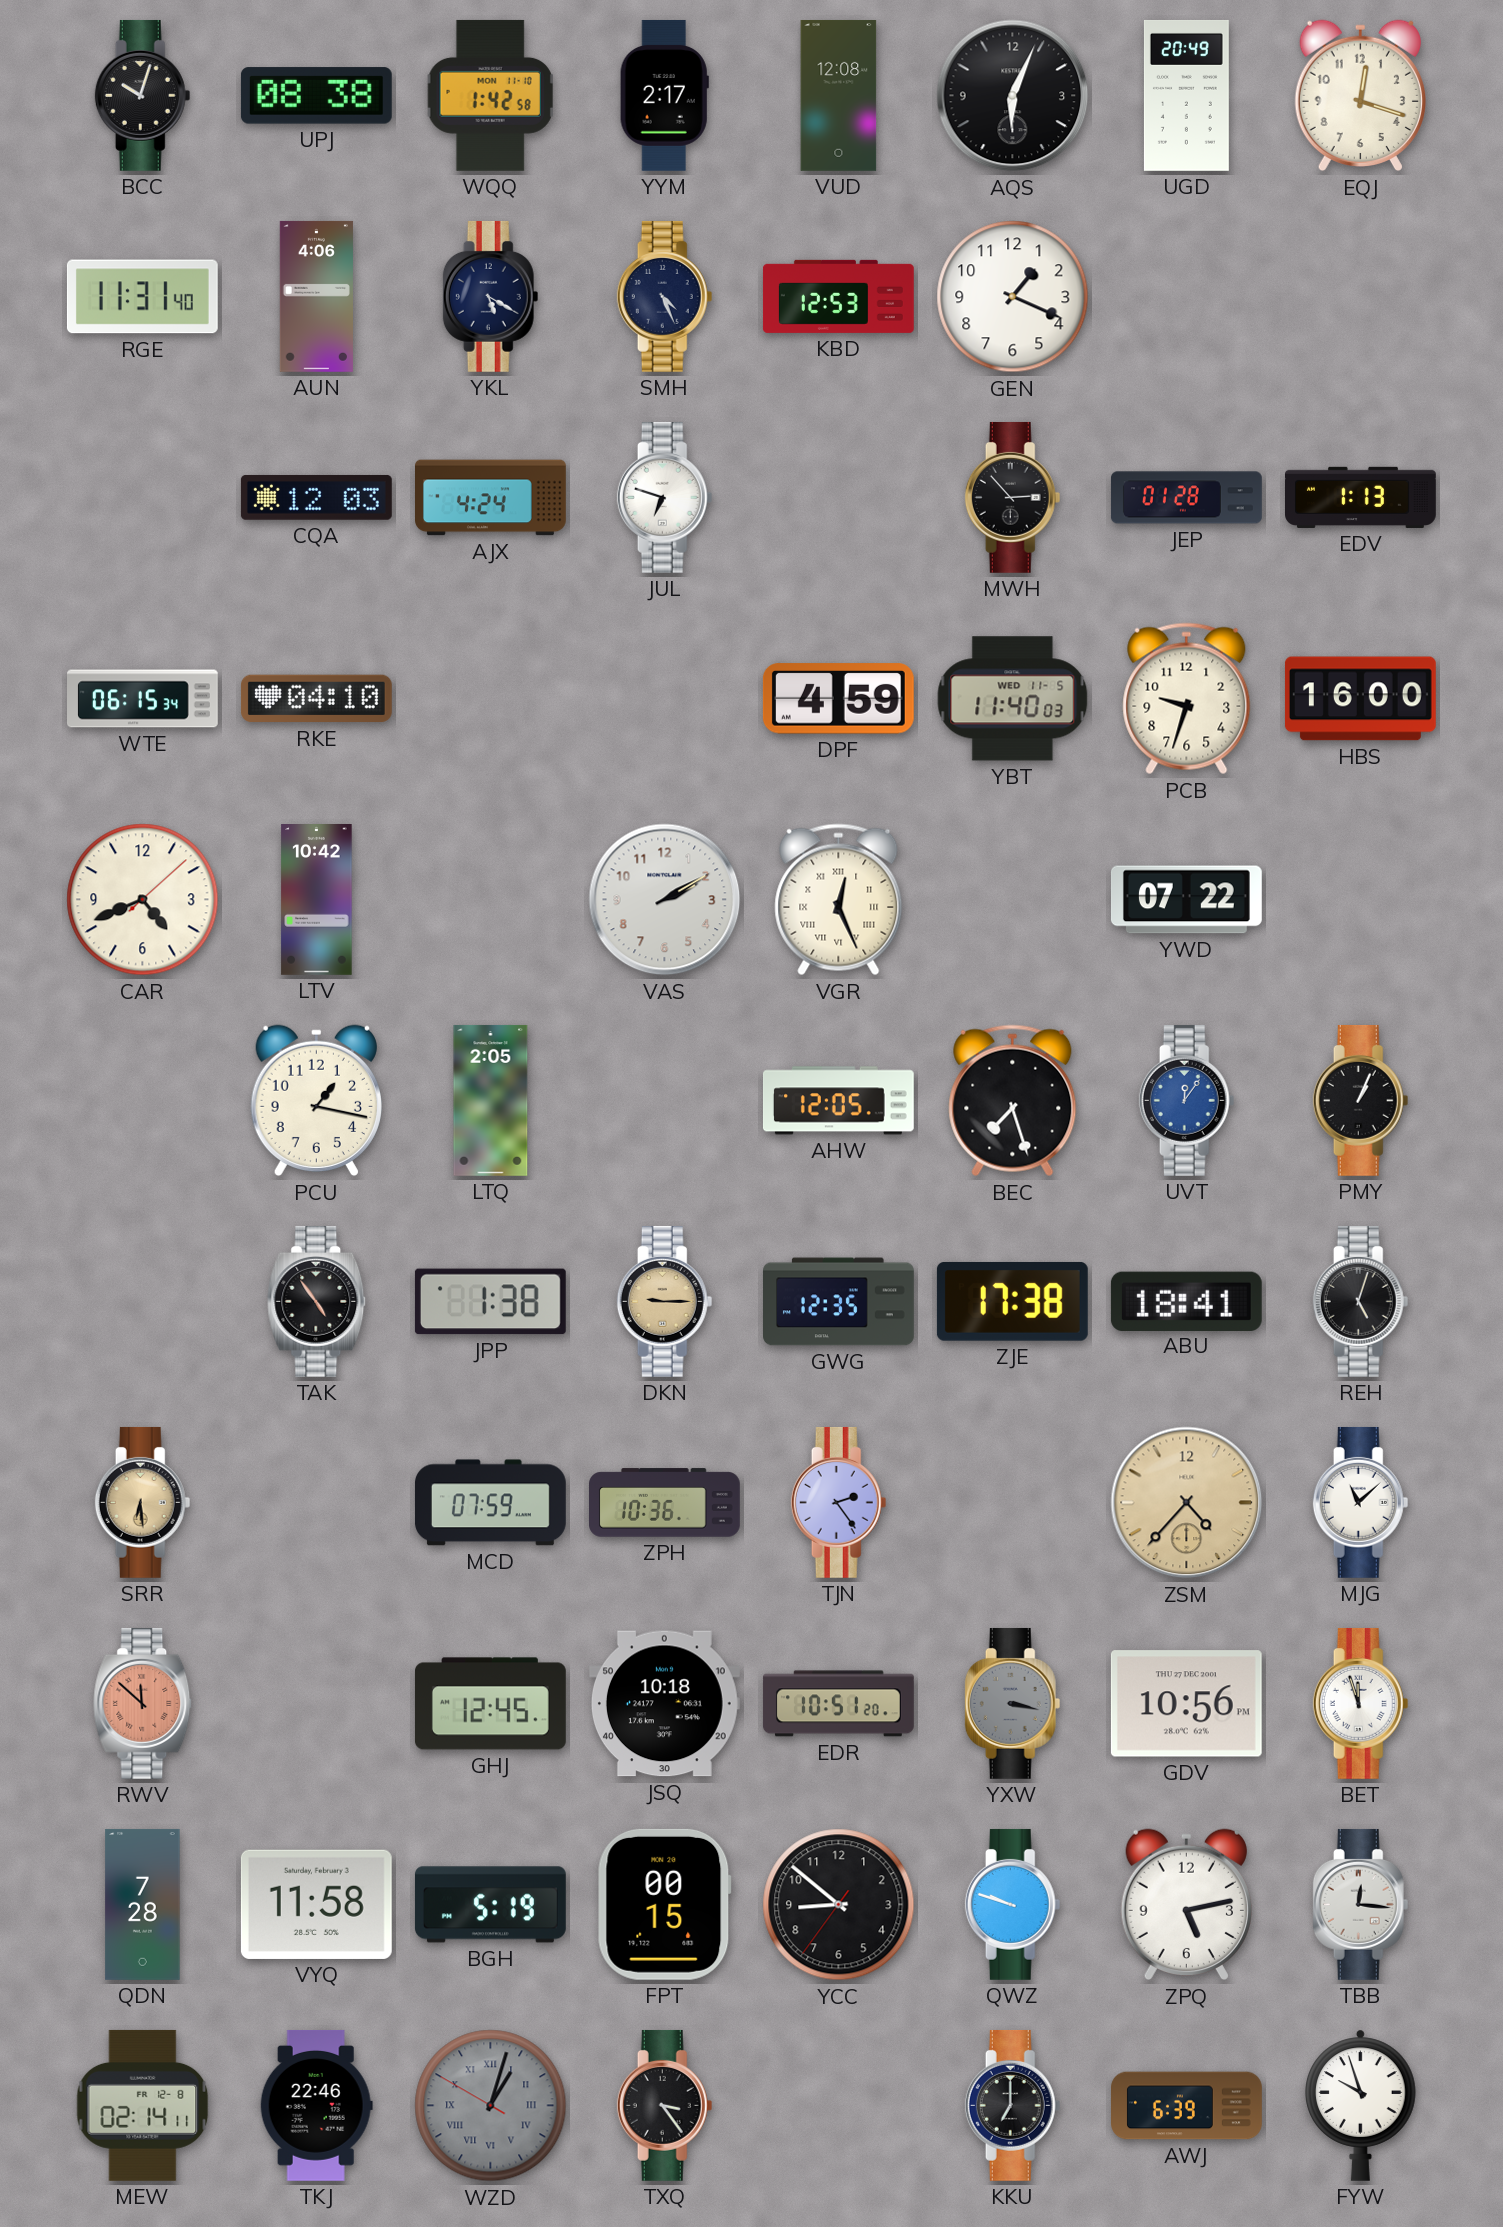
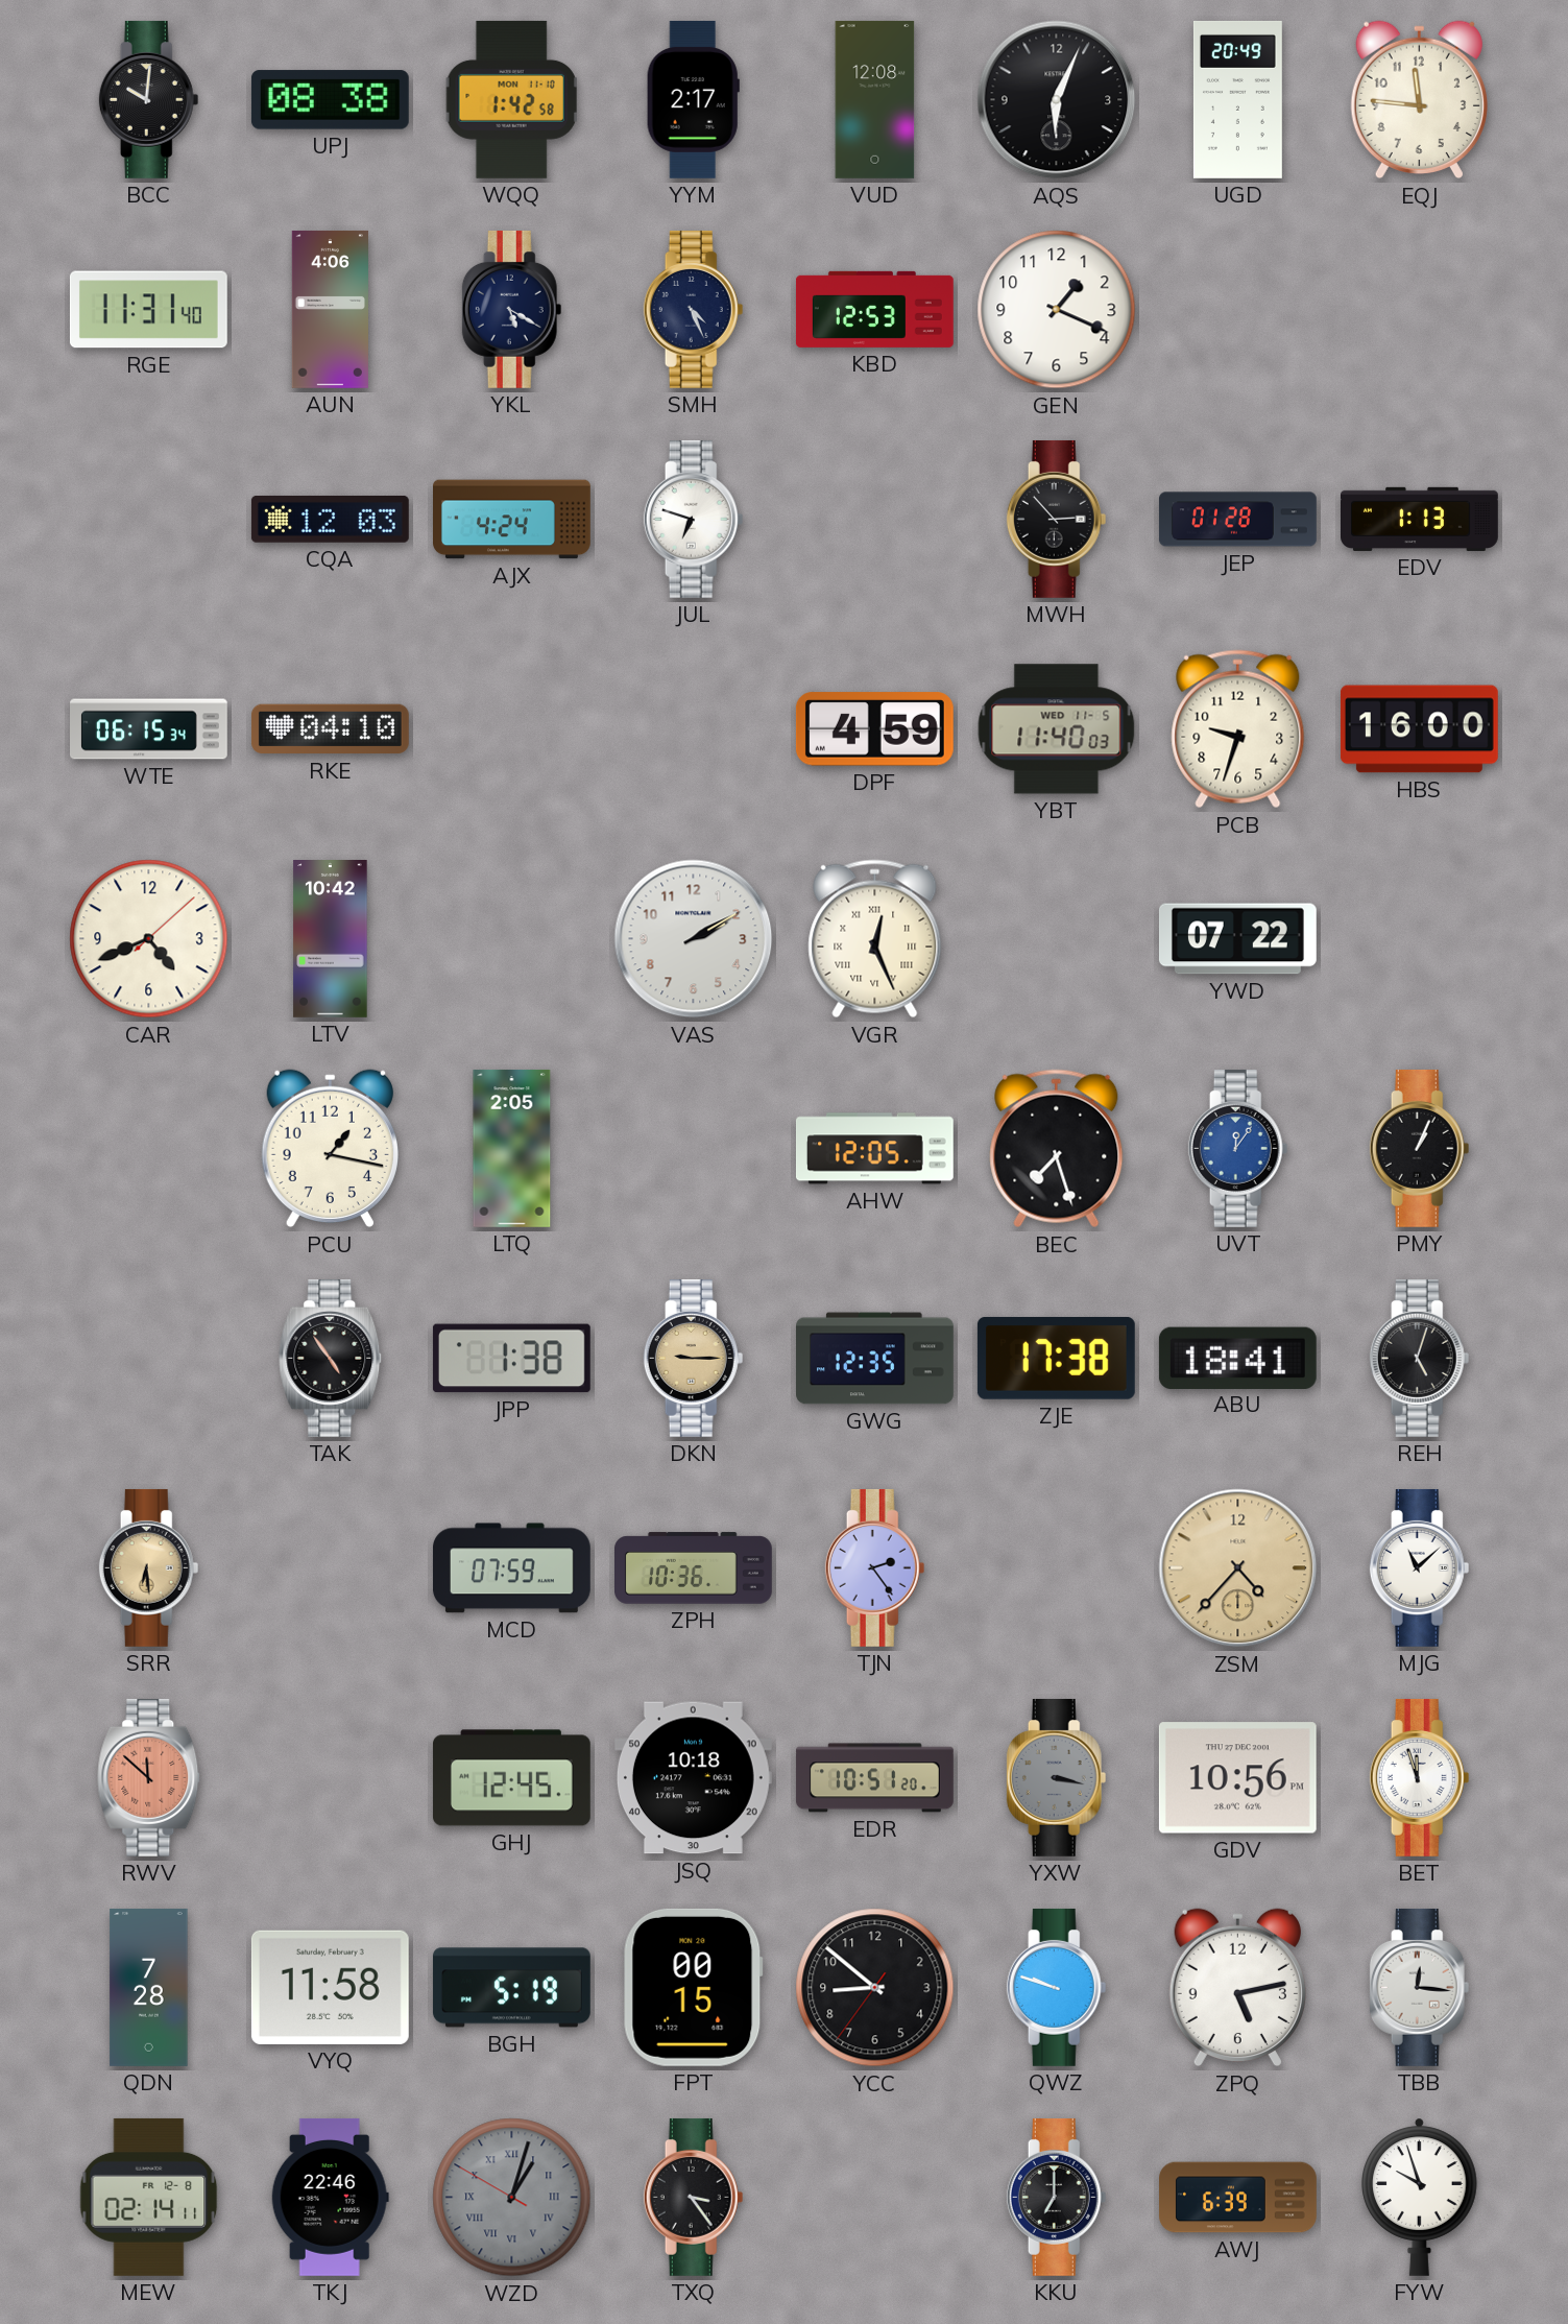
BCC: 10:03 -> 10:01
EQJ: 12:18 -> 11:46
